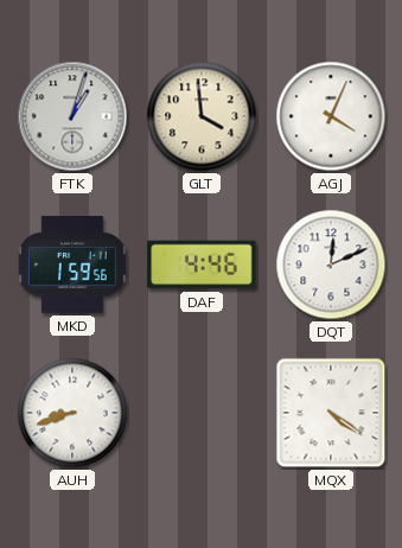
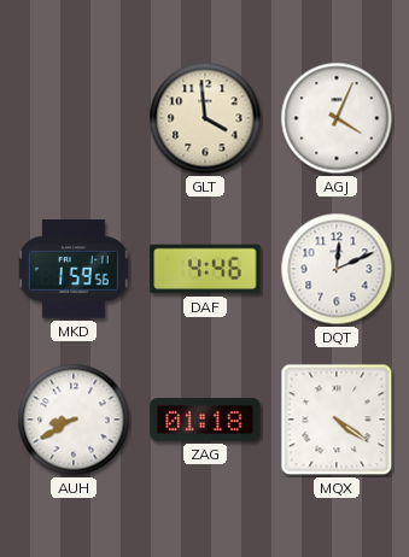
FTK: 1:03 -> none
AUH: 8:42 -> 8:40
ZAG: none -> 01:18
